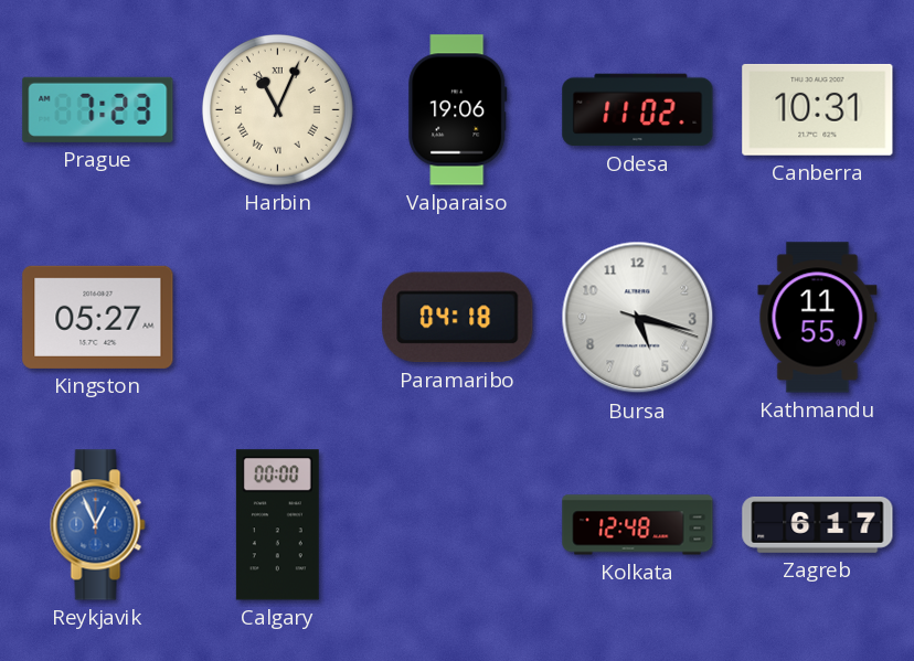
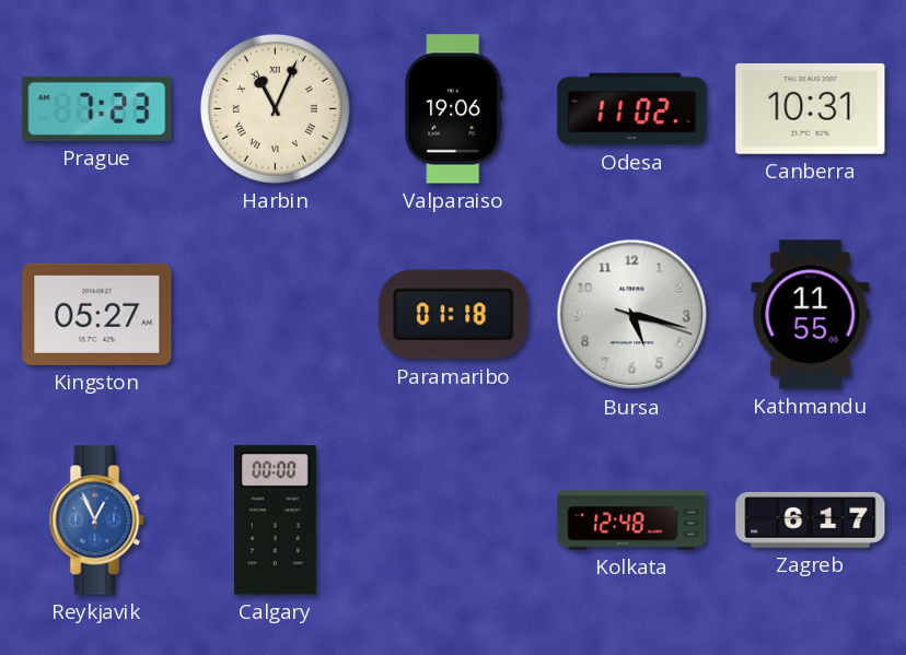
Paramaribo: 04:18 -> 01:18
